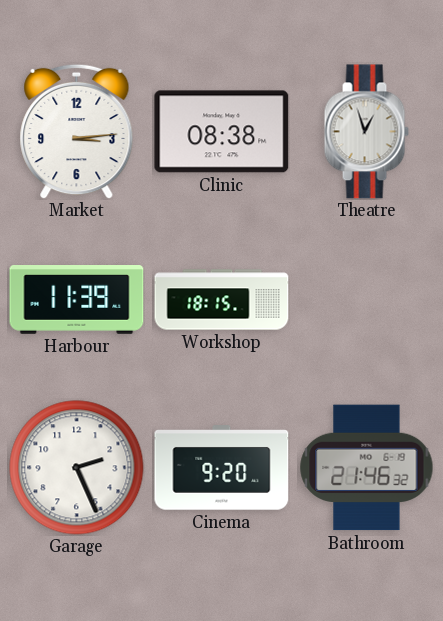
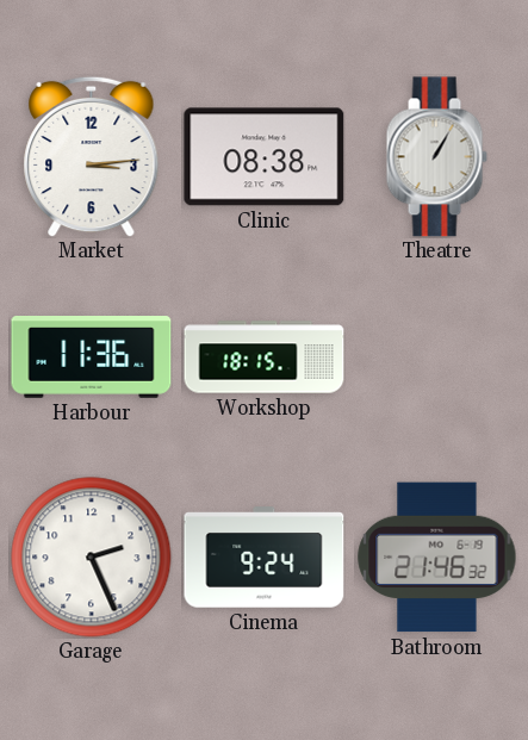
Theatre: 12:57 -> 1:05
Harbour: 11:39 -> 11:36
Cinema: 9:20 -> 9:24
